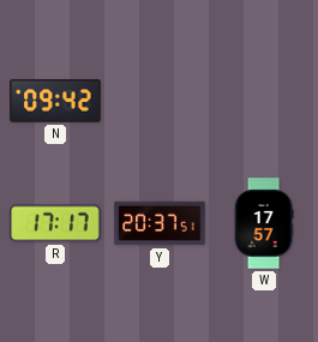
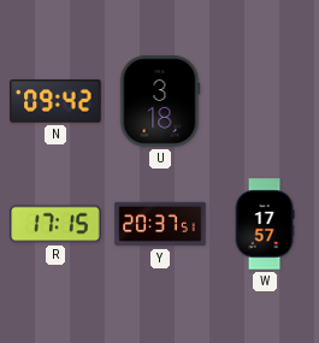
U: none -> 3:18
R: 17:17 -> 17:15
